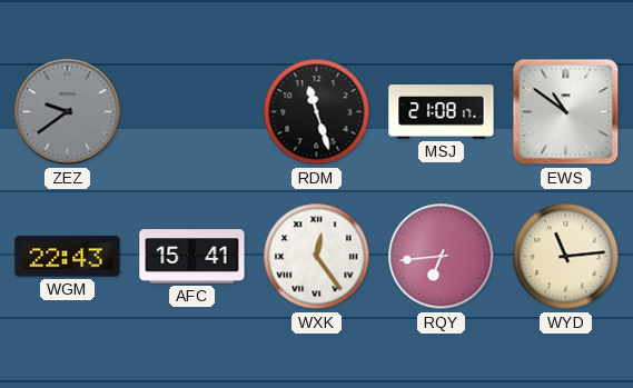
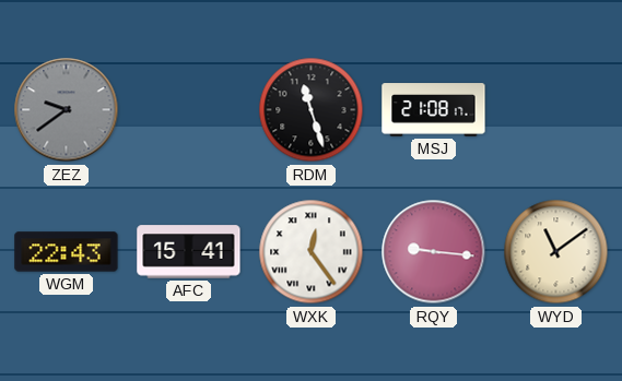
EWS: 10:51 -> none
RQY: 6:44 -> 9:16
WYD: 11:14 -> 11:09
